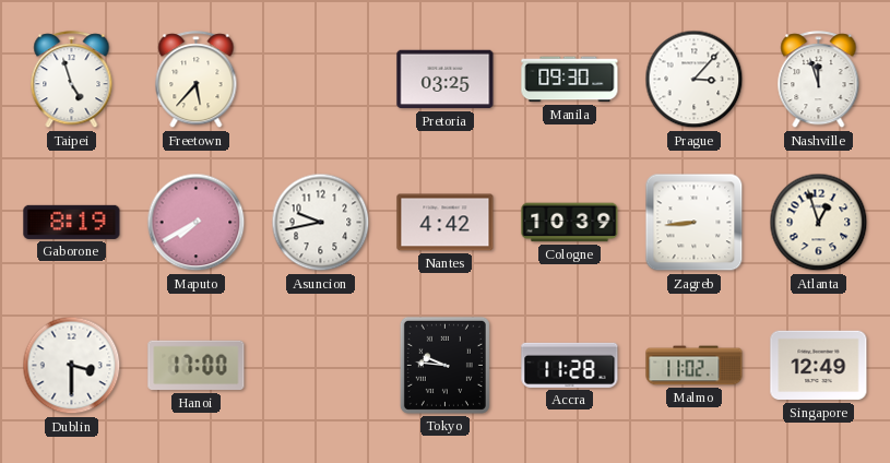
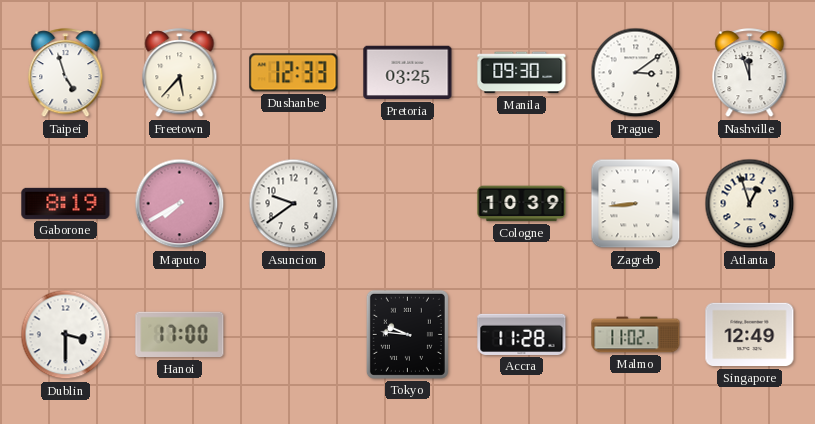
Dushanbe: none -> 12:33
Prague: 3:07 -> 3:09
Asuncion: 9:43 -> 9:39
Nantes: 4:42 -> none
